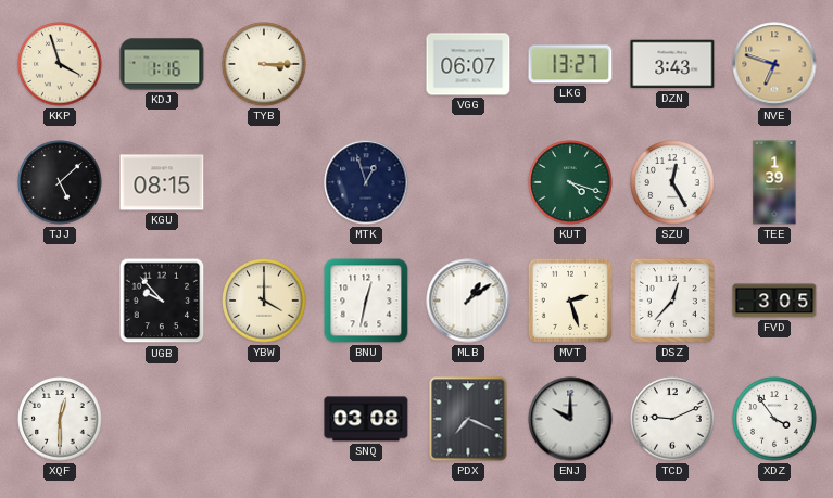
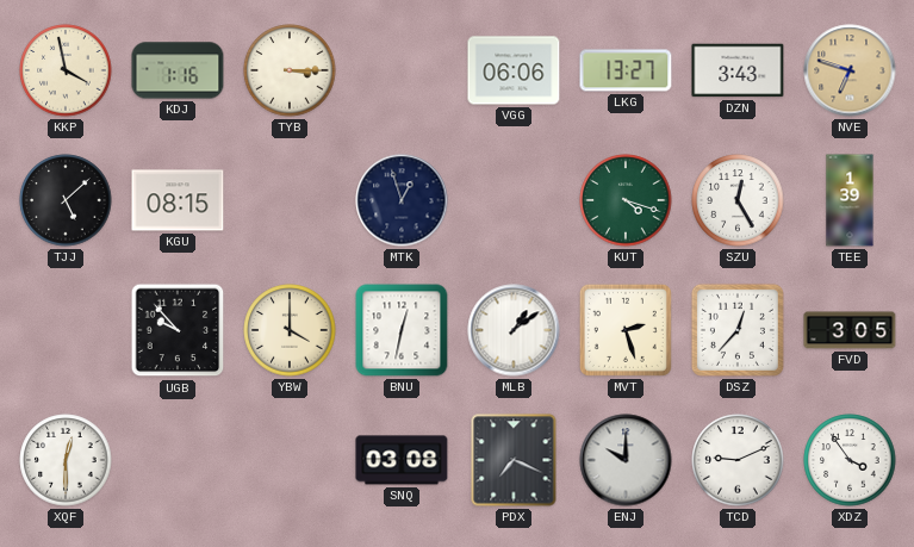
KKP: 3:57 -> 3:58
VGG: 06:07 -> 06:06
